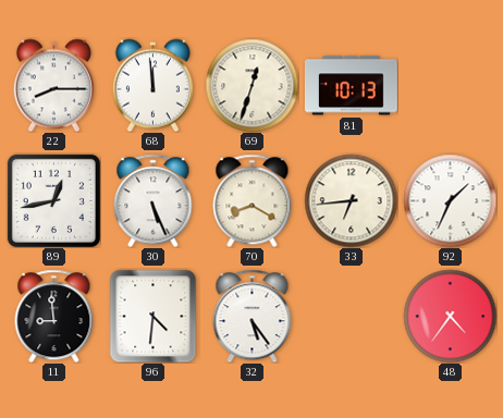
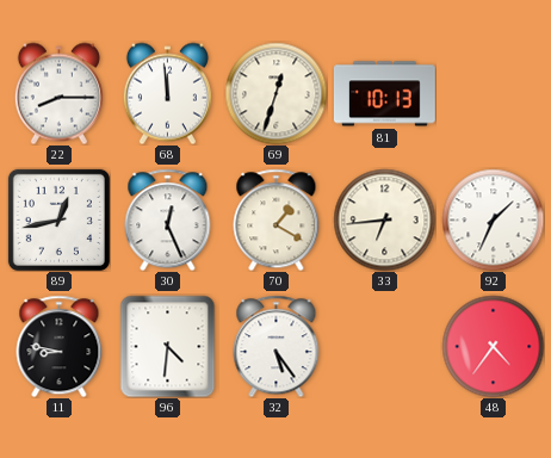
30: 5:26 -> 12:26
70: 8:20 -> 1:20
11: 8:59 -> 8:47
